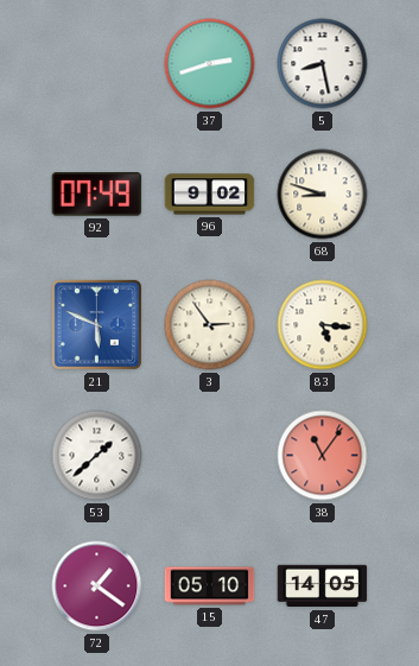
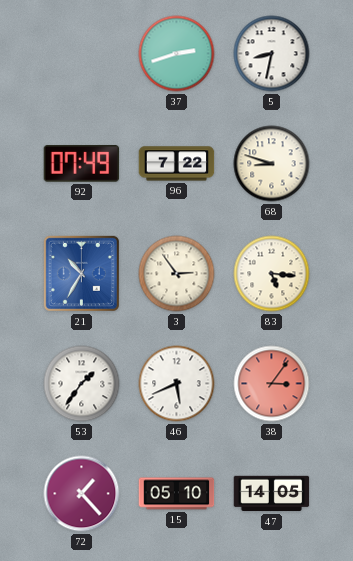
5: 8:28 -> 8:32
96: 9:02 -> 7:22
21: 5:49 -> 10:35
53: 1:38 -> 1:36
46: none -> 5:41
38: 11:06 -> 3:06
72: 1:21 -> 1:23
